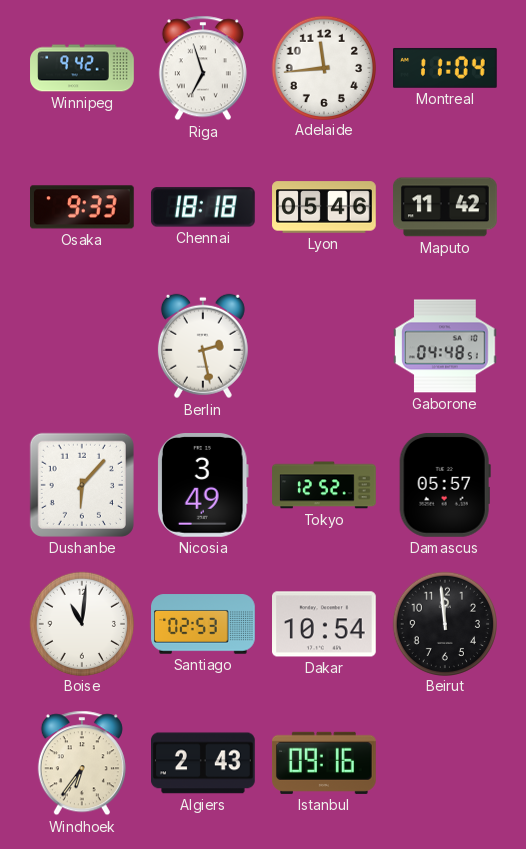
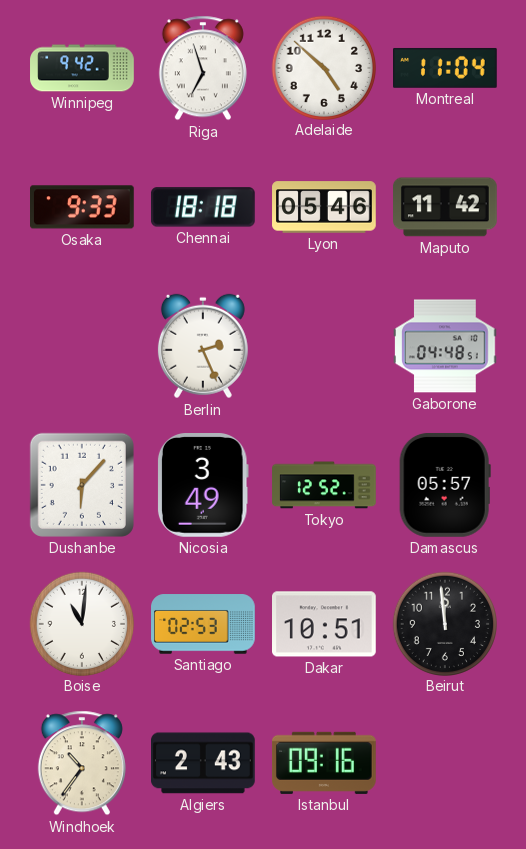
Adelaide: 11:44 -> 4:52
Berlin: 2:28 -> 2:26
Dakar: 10:54 -> 10:51
Windhoek: 6:36 -> 10:36
